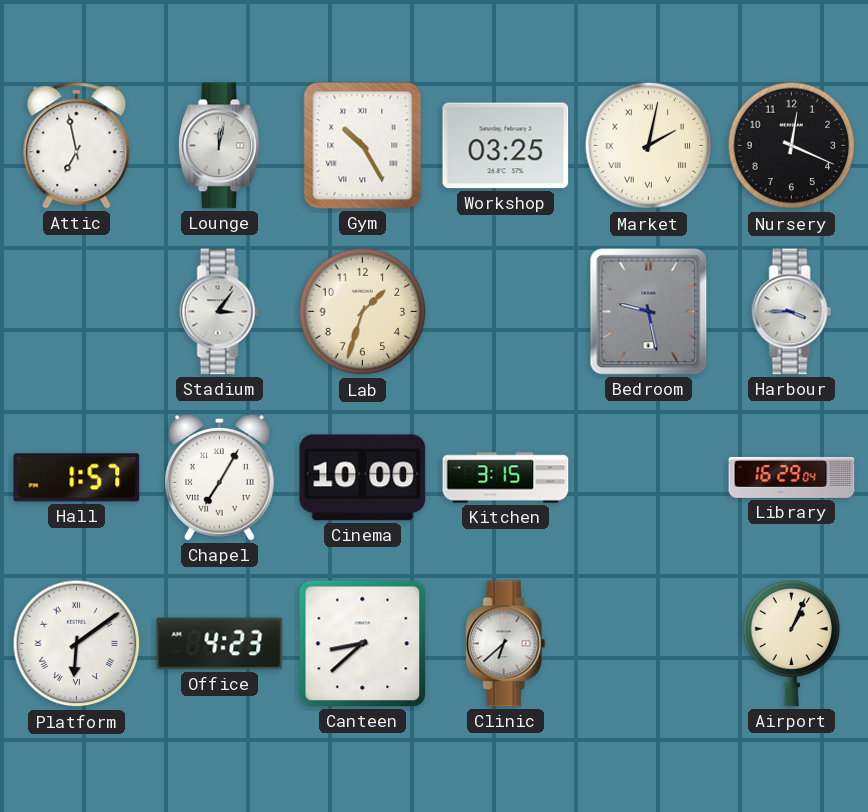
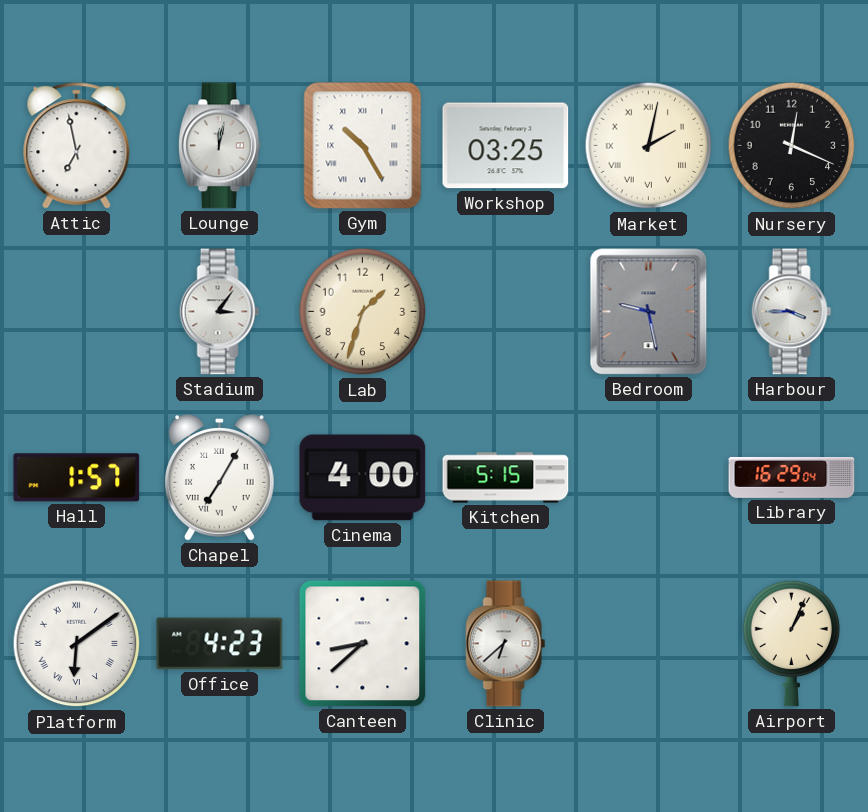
Cinema: 10:00 -> 4:00
Kitchen: 3:15 -> 5:15
